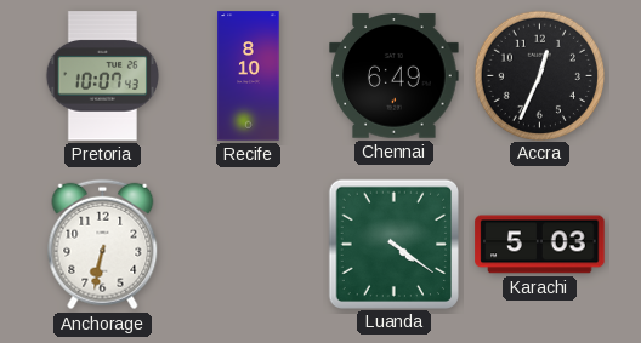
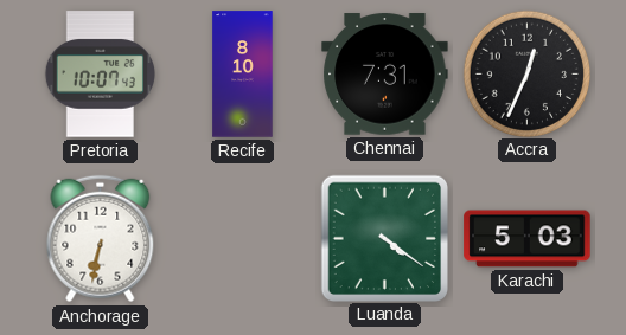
Chennai: 6:49 -> 7:31
